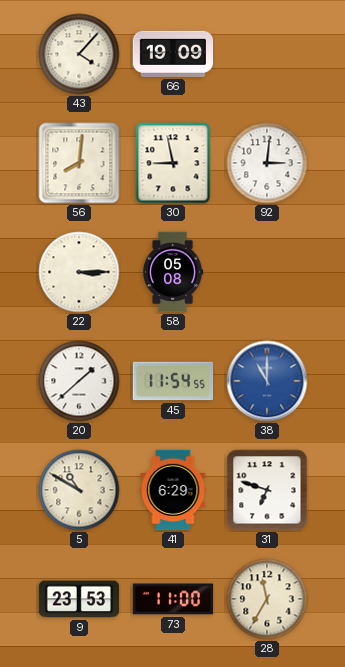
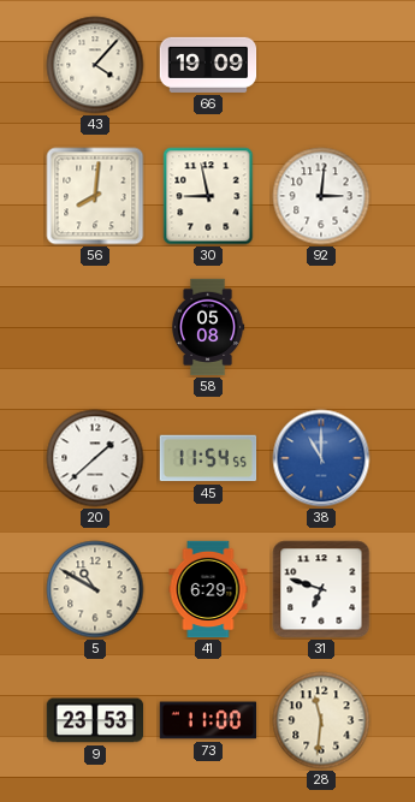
22: 3:15 -> none
28: 11:35 -> 11:31
